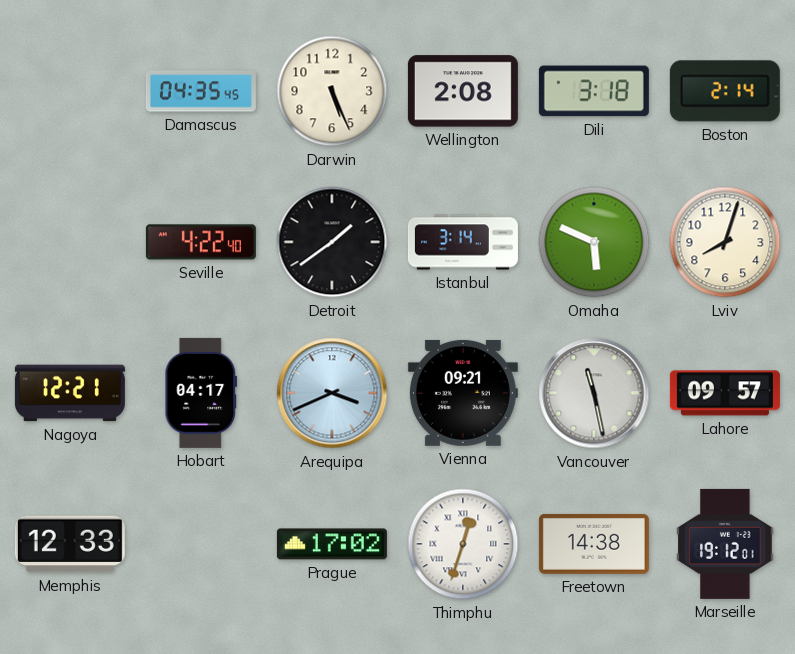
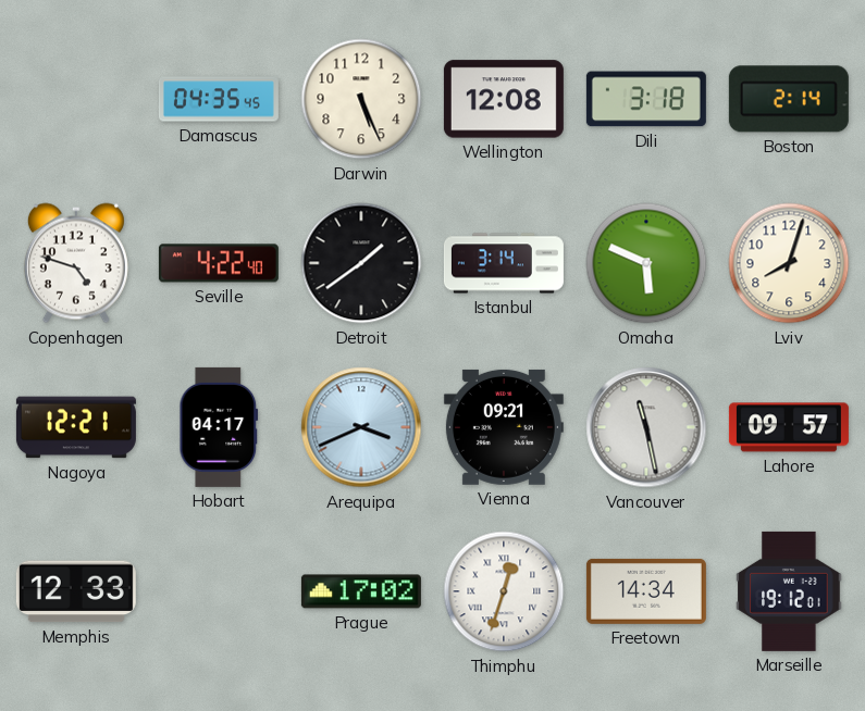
Wellington: 2:08 -> 12:08
Copenhagen: none -> 4:48
Freetown: 14:38 -> 14:34
